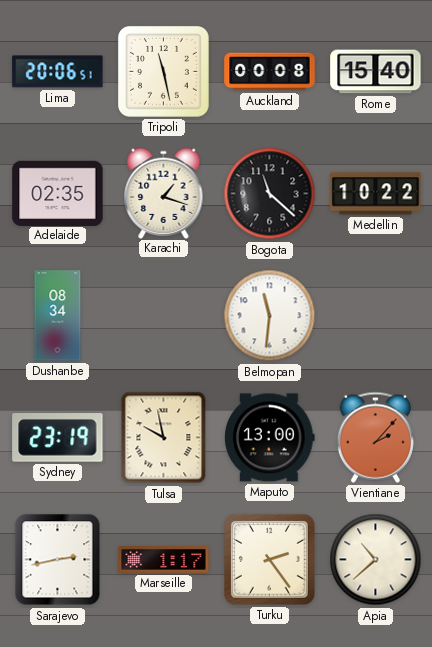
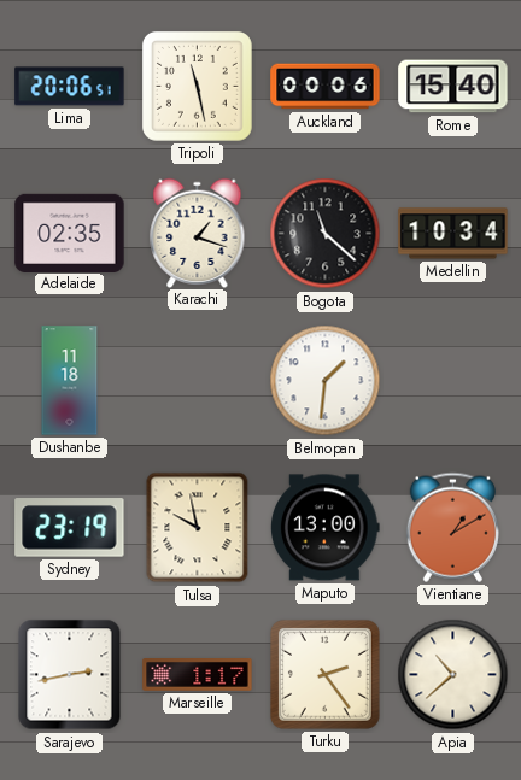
Auckland: 00:08 -> 00:06
Medellin: 10:22 -> 10:34
Dushanbe: 08:34 -> 11:18
Belmopan: 11:31 -> 1:31
Vientiane: 2:07 -> 1:10
